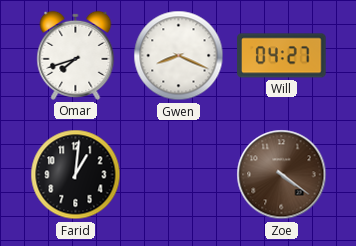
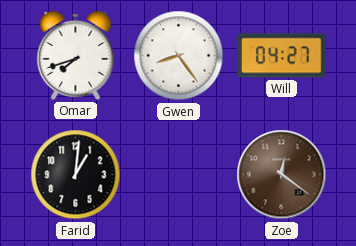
Gwen: 8:19 -> 8:24
Zoe: 4:21 -> 12:21
